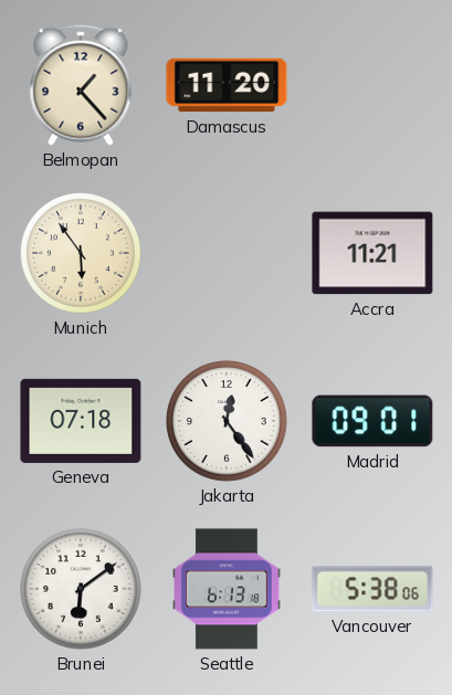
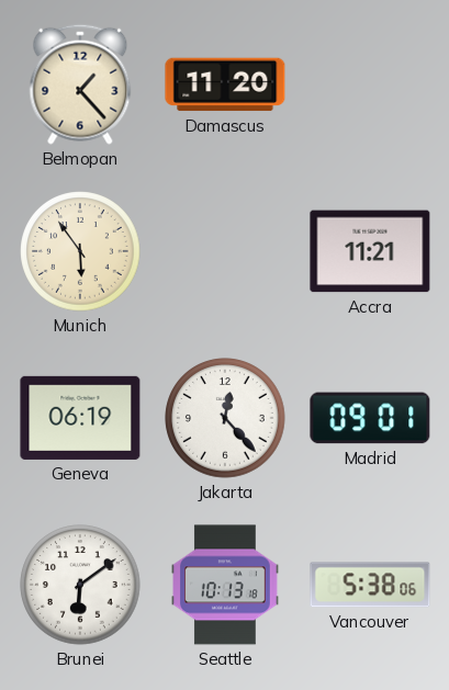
Geneva: 07:18 -> 06:19
Jakarta: 12:24 -> 12:23
Seattle: 6:13 -> 10:13
